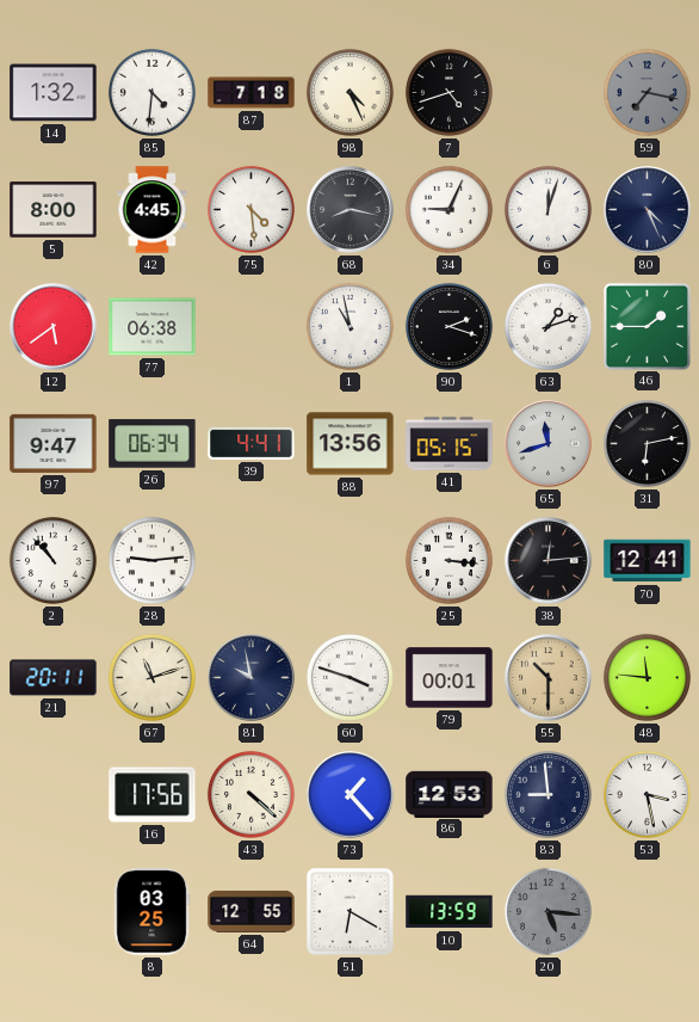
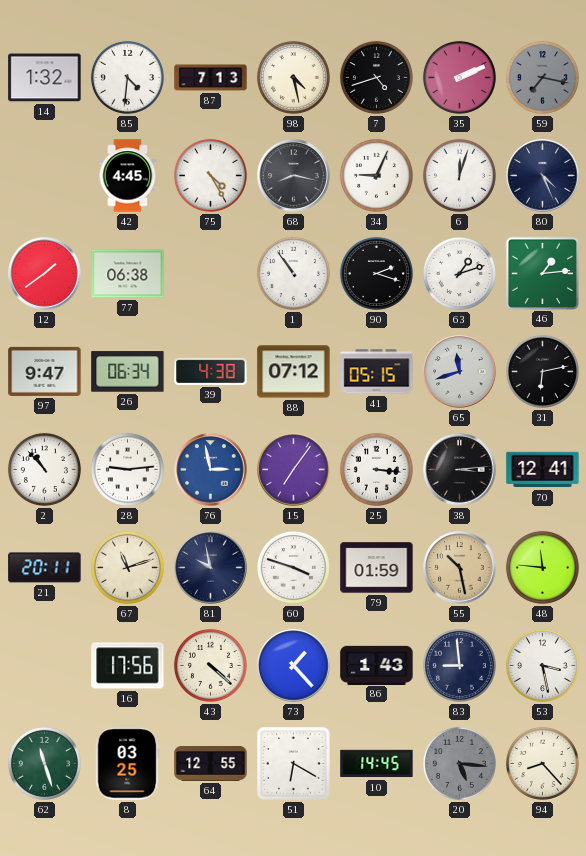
87: 7:18 -> 7:13
98: 4:26 -> 4:28
35: none -> 2:11
5: 8:00 -> none
75: 4:29 -> 4:25
12: 5:39 -> 1:39
1: 10:58 -> 10:54
46: 1:45 -> 1:14
39: 4:41 -> 4:38
88: 13:56 -> 07:12
76: none -> 2:58
15: none -> 7:06
38: 12:14 -> 3:14
79: 00:01 -> 01:59
55: 10:30 -> 10:28
86: 12:53 -> 1:43
62: none -> 11:27
10: 13:59 -> 14:45
94: none -> 8:23
